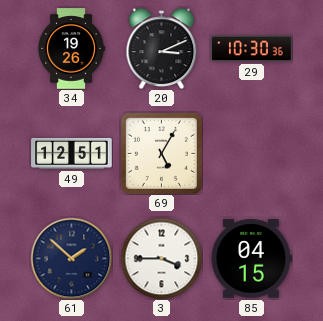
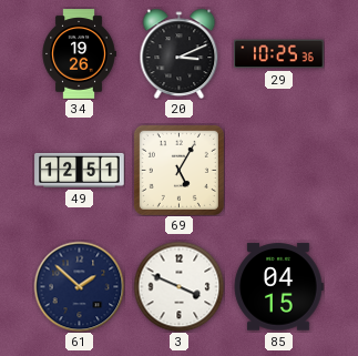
29: 10:30 -> 10:25
3: 3:45 -> 3:49
